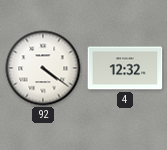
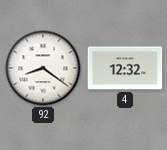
92: 4:21 -> 8:21
